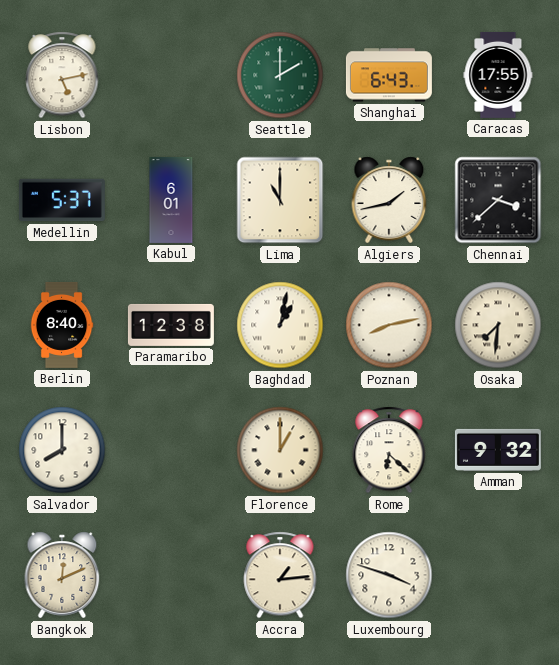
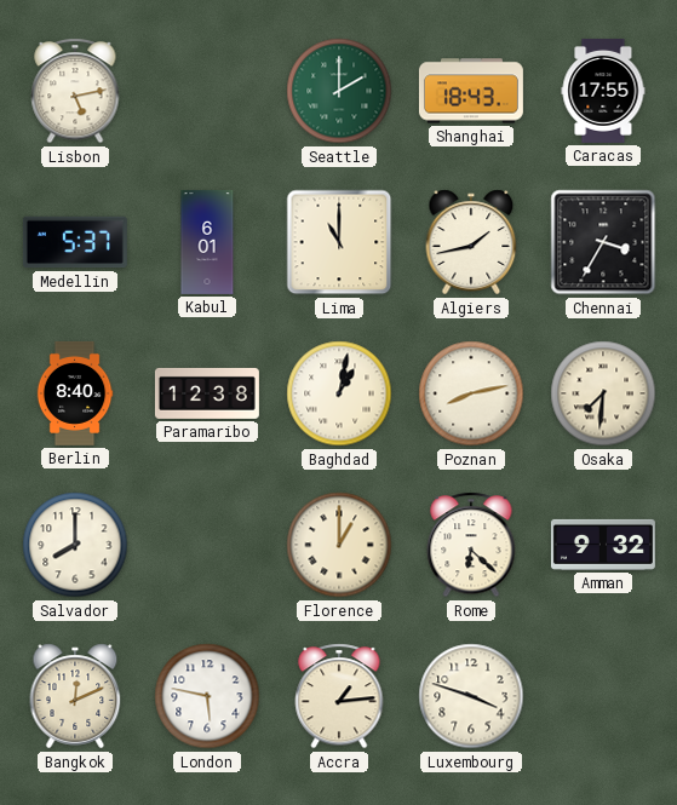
Shanghai: 6:43 -> 18:43
Chennai: 3:38 -> 3:35
London: none -> 5:47
